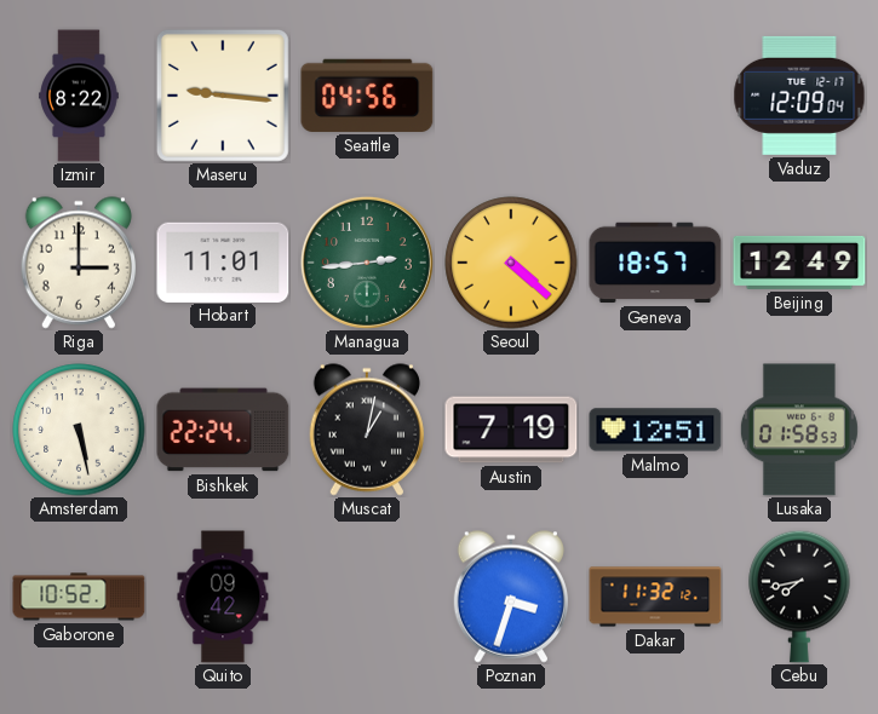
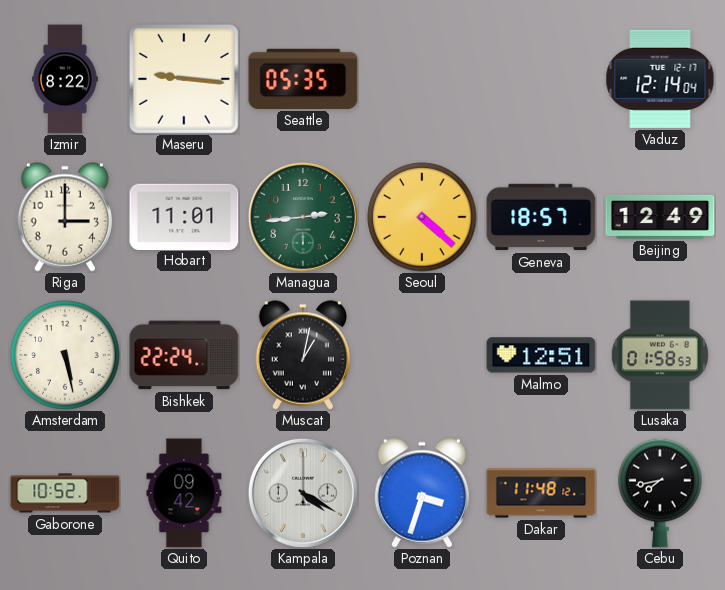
Seattle: 04:56 -> 05:35
Vaduz: 12:09 -> 12:14
Austin: 7:19 -> none
Kampala: none -> 4:20
Dakar: 11:32 -> 11:48
